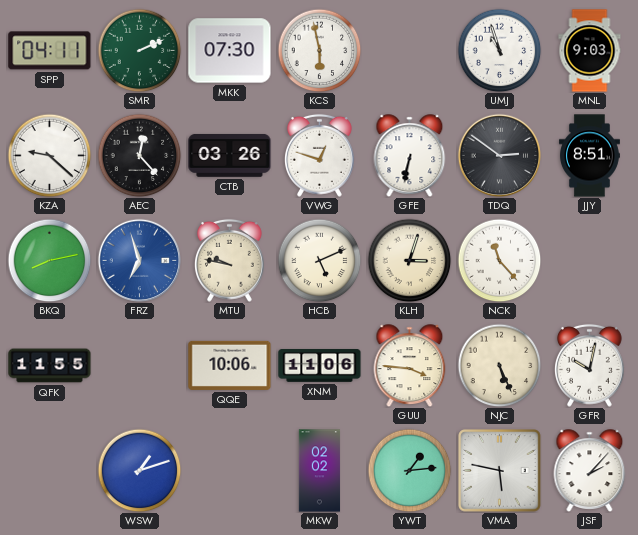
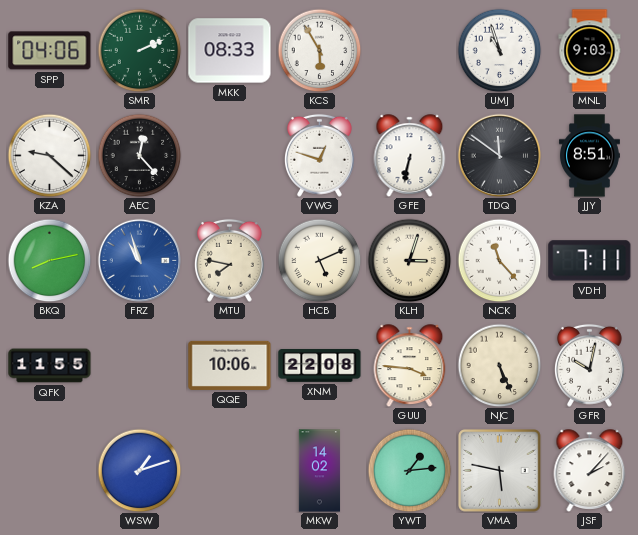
SPP: 04:11 -> 04:06
MKK: 07:30 -> 08:33
KCS: 5:58 -> 5:55
CTB: 03:26 -> none
TDQ: 2:51 -> 11:51
FRZ: 6:57 -> 10:57
MTU: 9:47 -> 7:47
VDH: none -> 7:11
XNM: 11:06 -> 22:08
MKW: 02:02 -> 14:02
